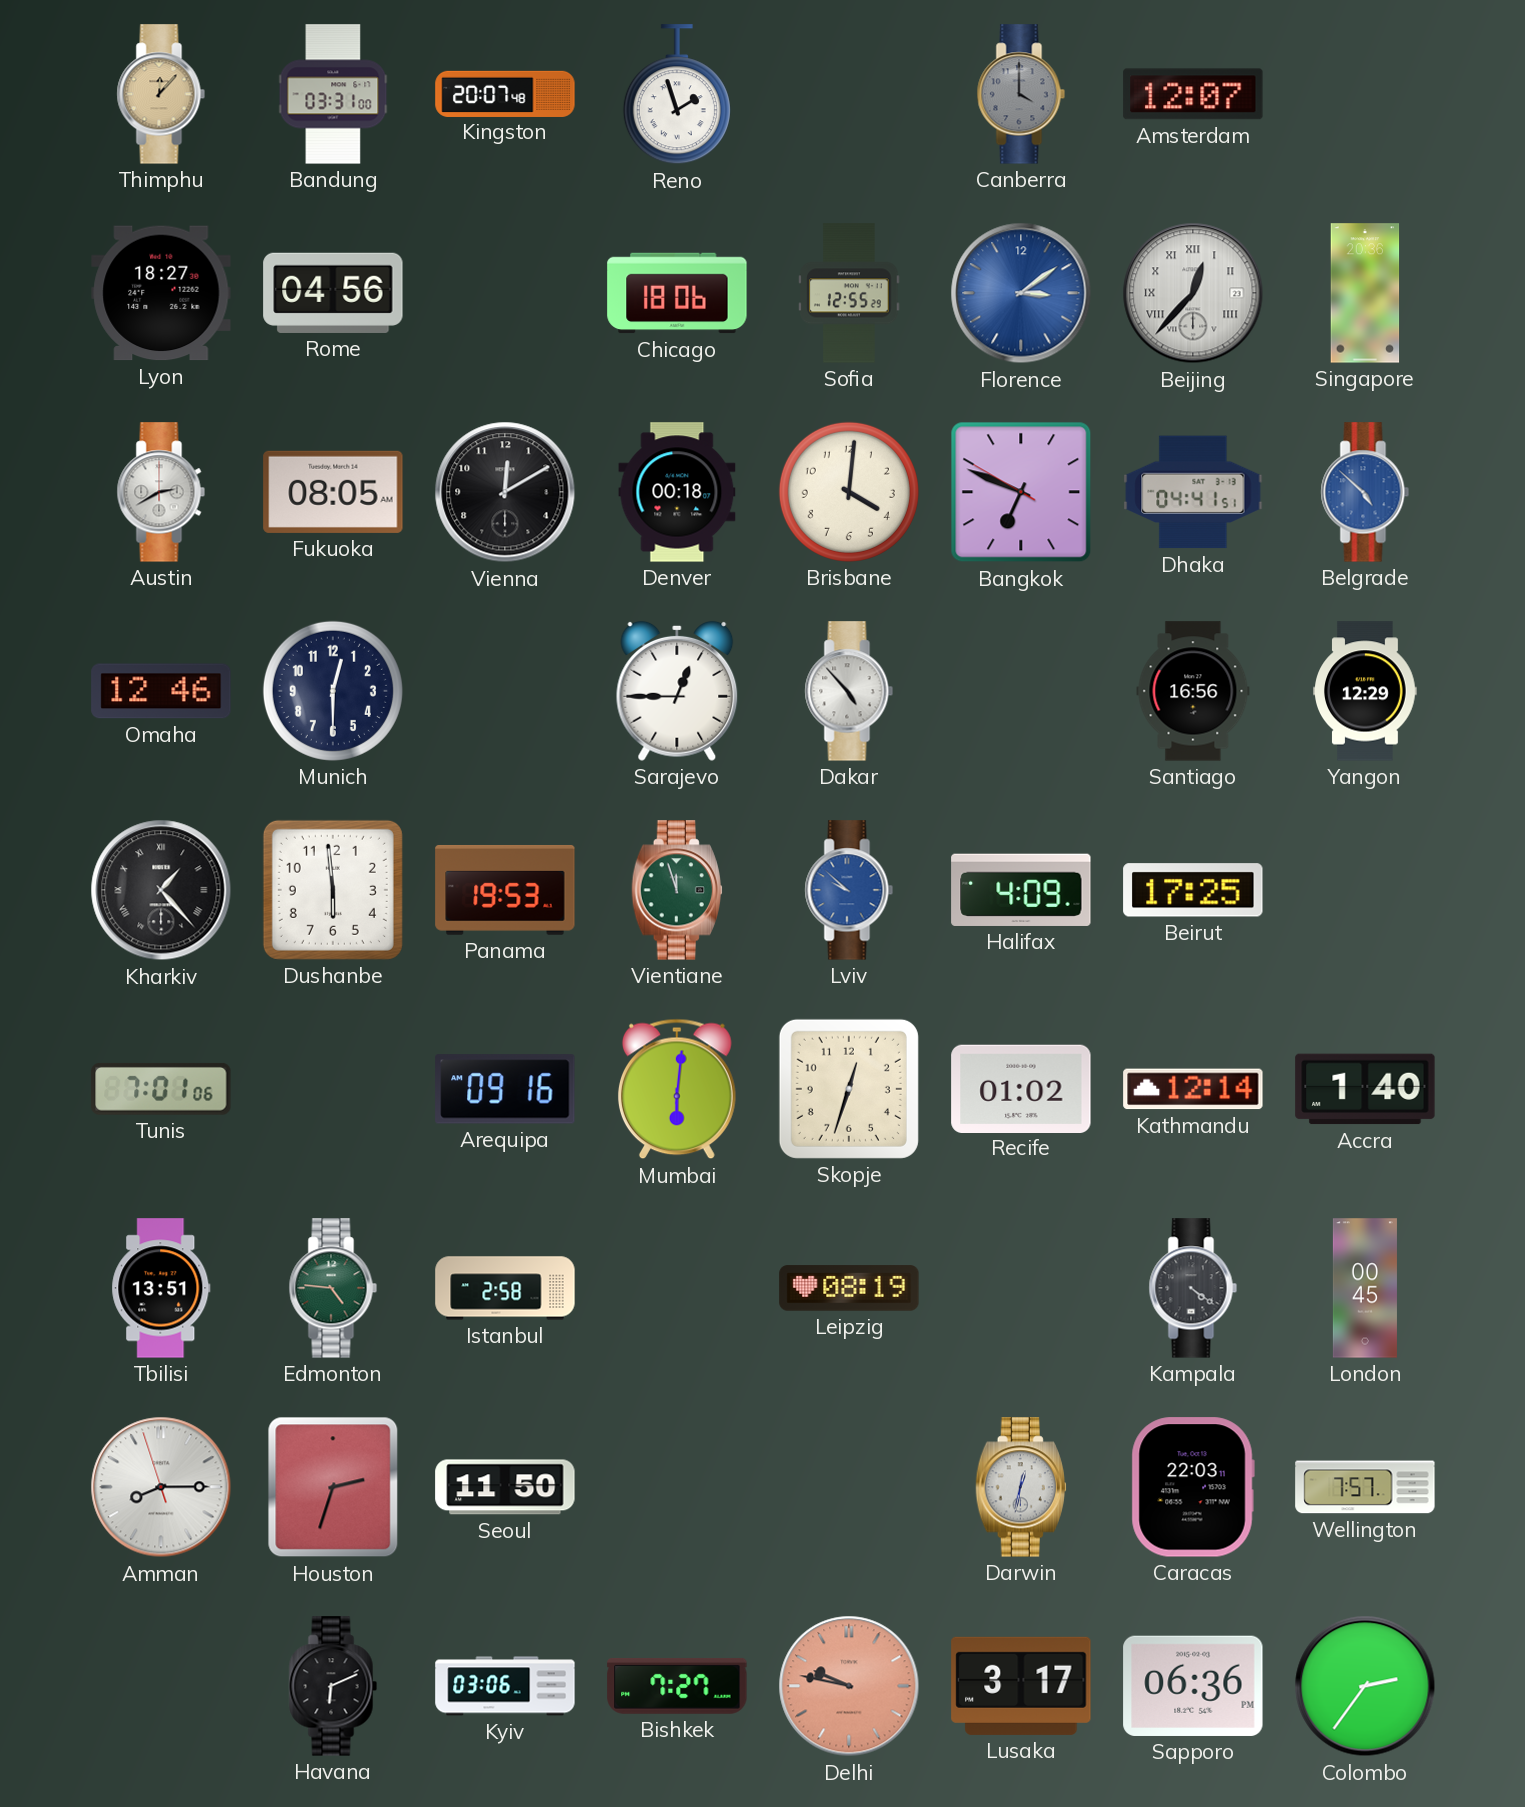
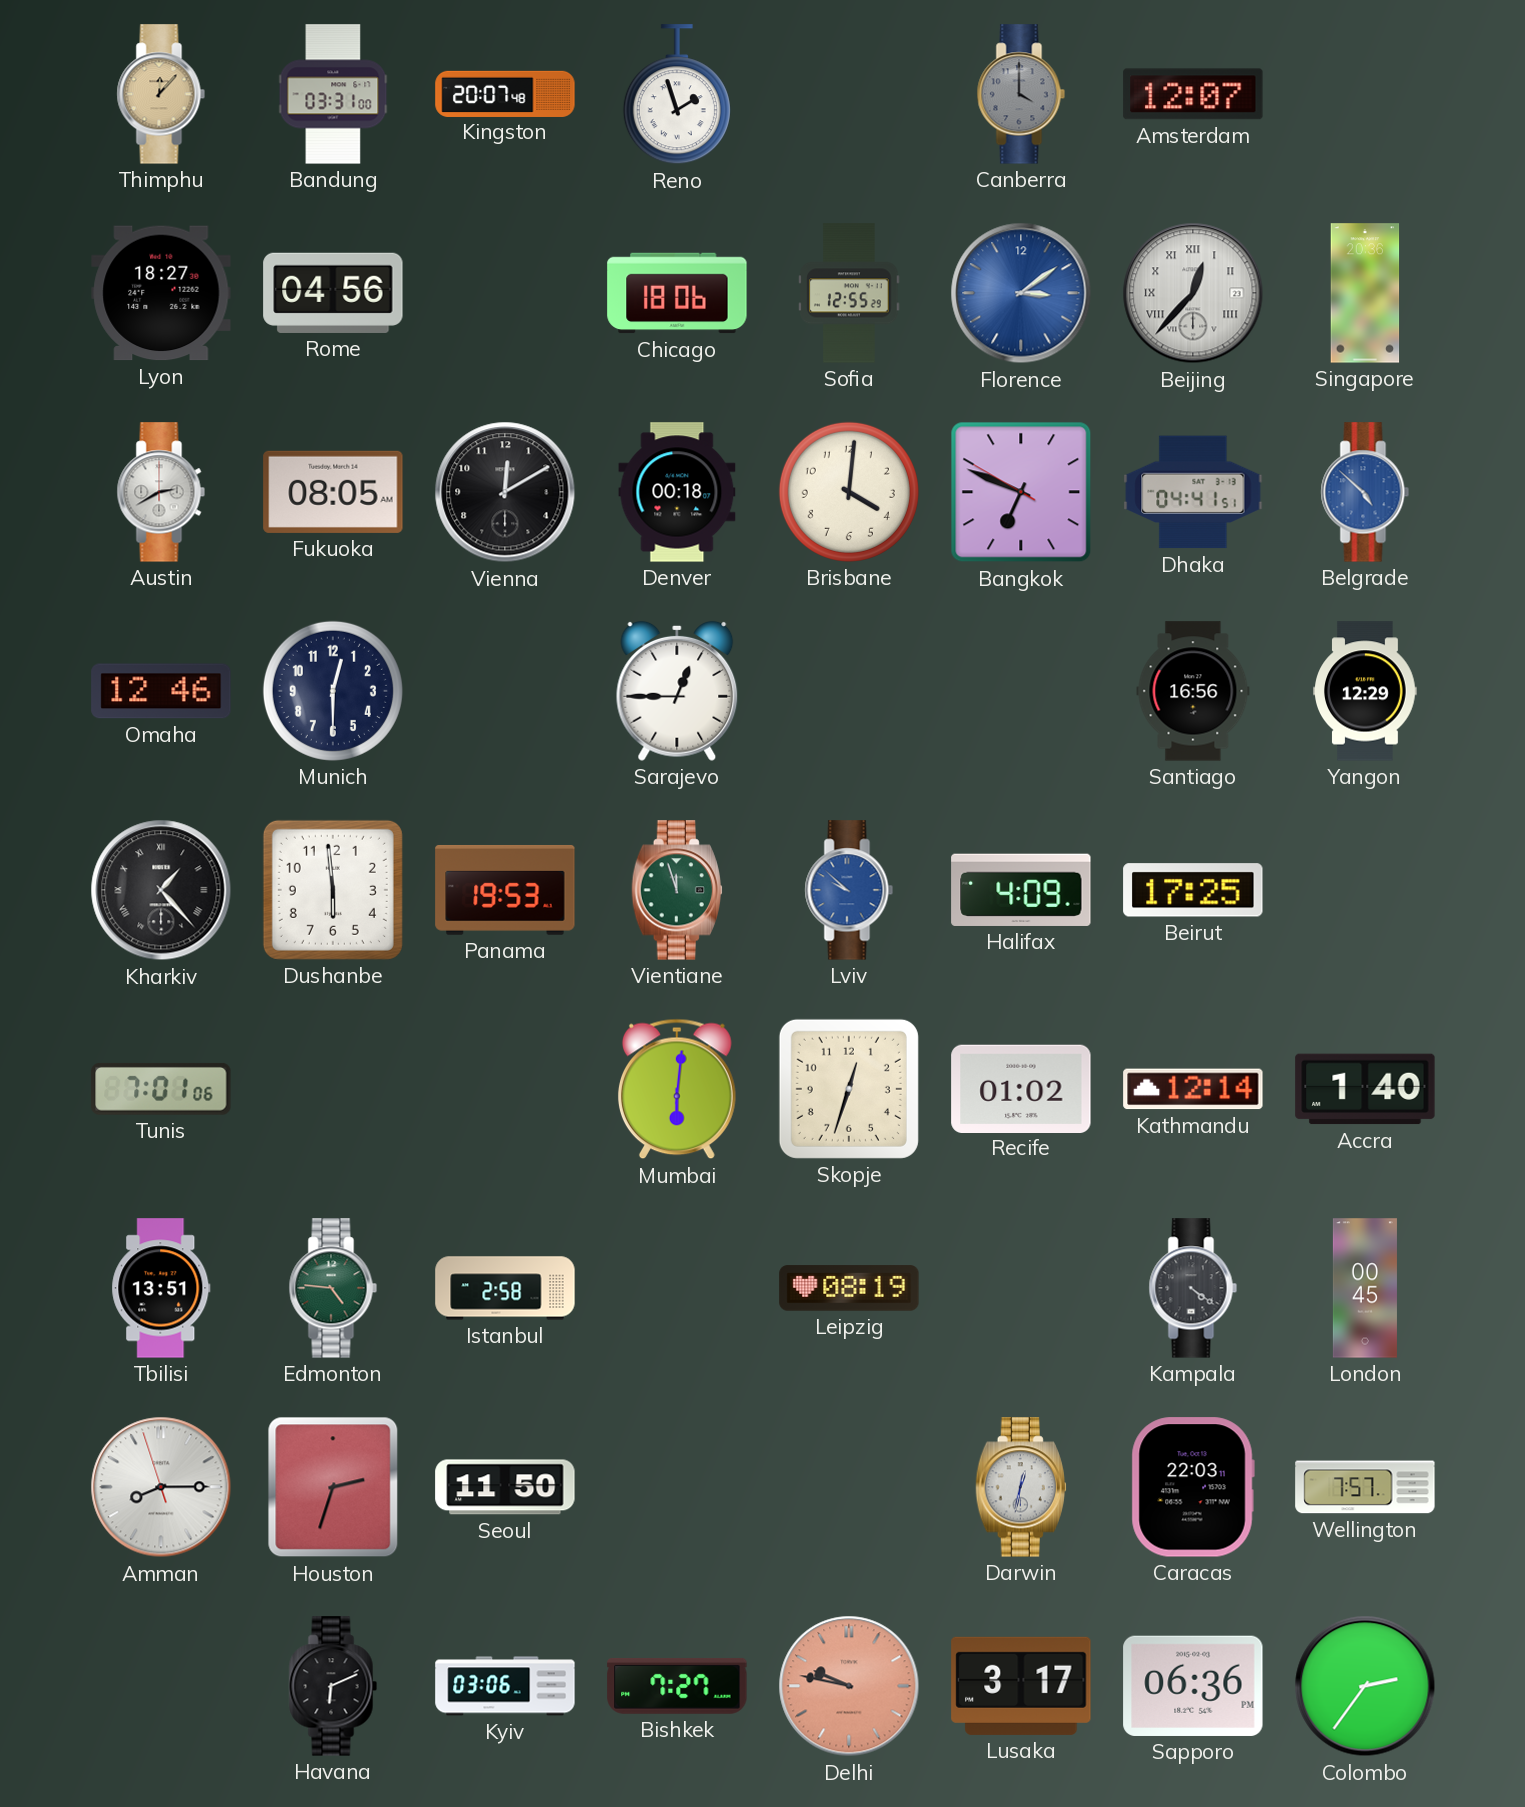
Dakar: 4:53 -> none
Arequipa: 09:16 -> none
